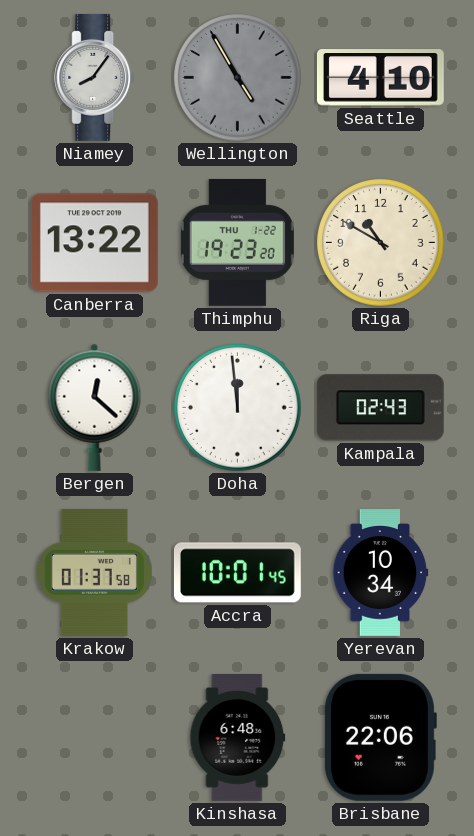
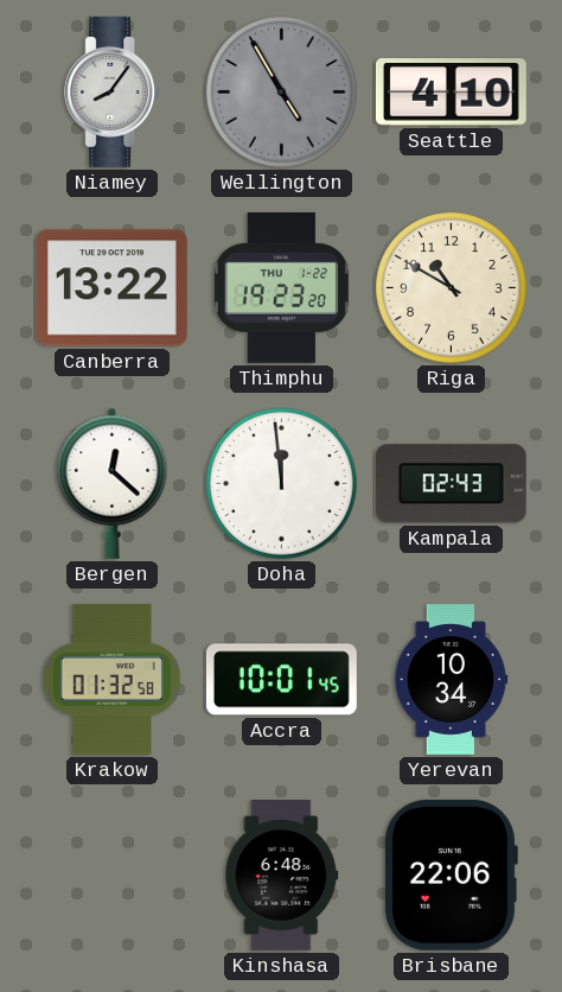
Krakow: 01:37 -> 01:32
